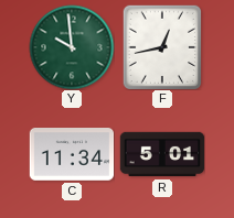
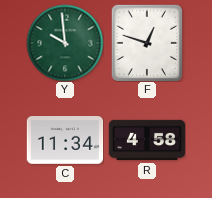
F: 12:43 -> 12:48
R: 5:01 -> 4:58
